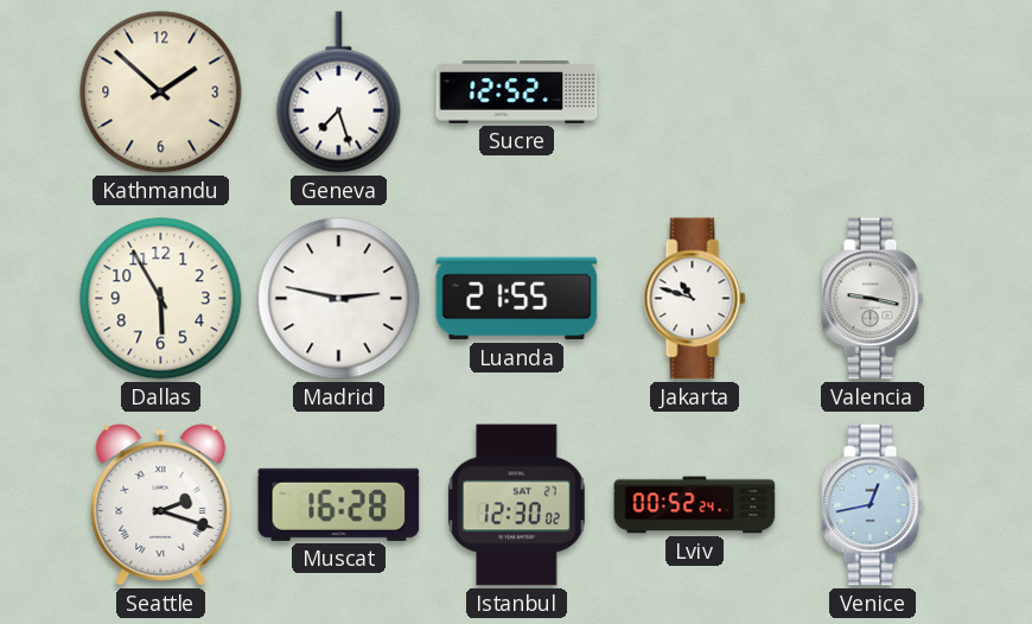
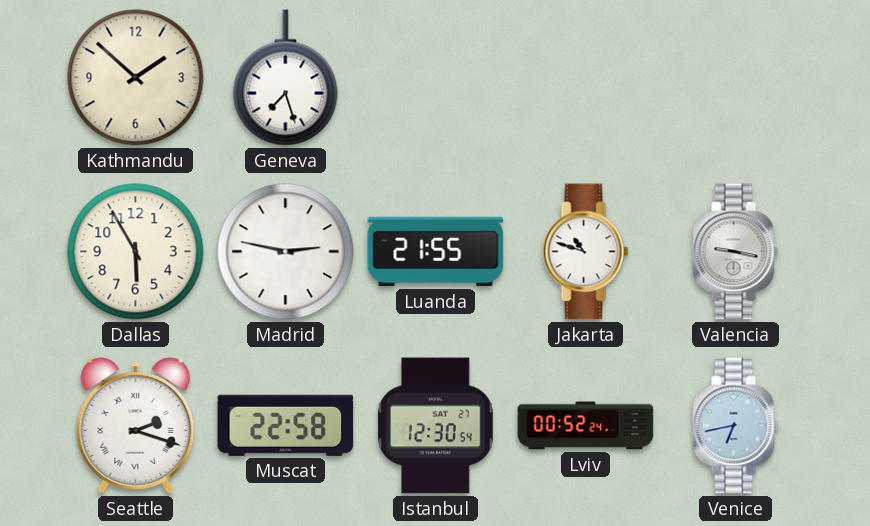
Sucre: 12:52 -> none
Muscat: 16:28 -> 22:58
Istanbul: 12:30:02 -> 12:30:54
Venice: 12:43 -> 6:43
